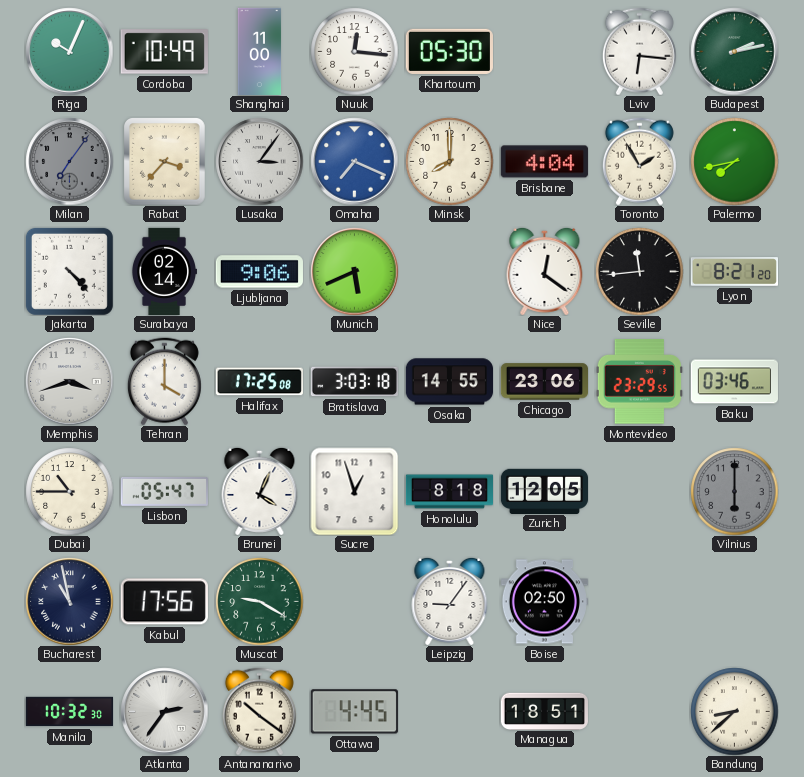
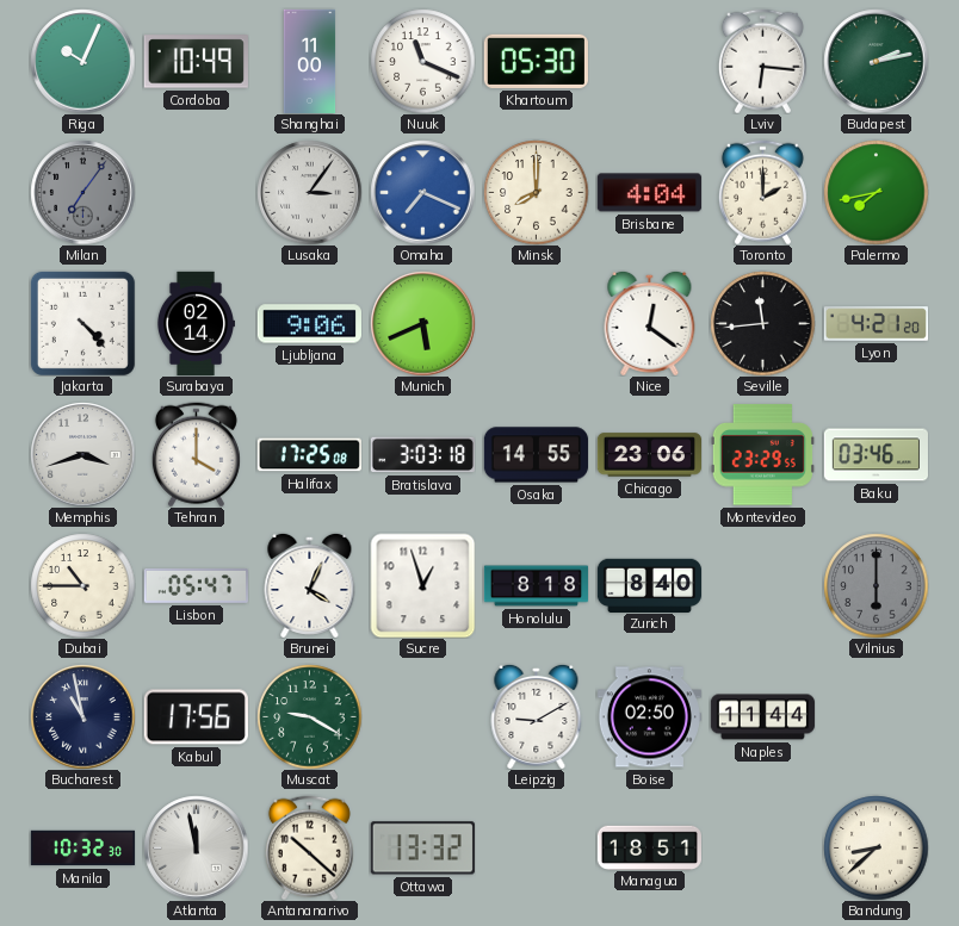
Nuuk: 12:16 -> 11:19
Rabat: 3:37 -> none
Toronto: 1:55 -> 2:00
Lyon: 8:21 -> 4:21
Zurich: 12:05 -> 8:40
Leipzig: 9:06 -> 9:10
Naples: none -> 11:44
Atlanta: 2:36 -> 11:58
Antananarivo: 10:21 -> 10:22
Ottawa: 4:45 -> 13:32
